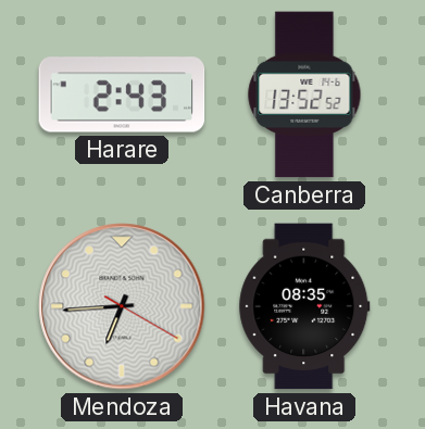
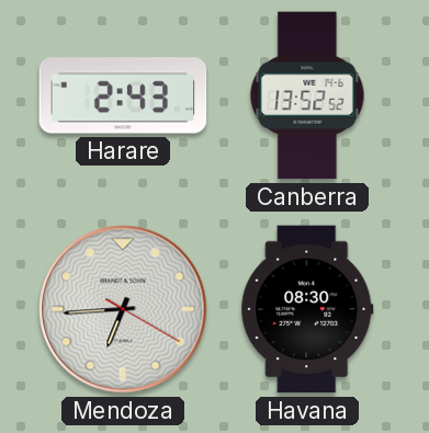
Havana: 08:35 -> 08:30
